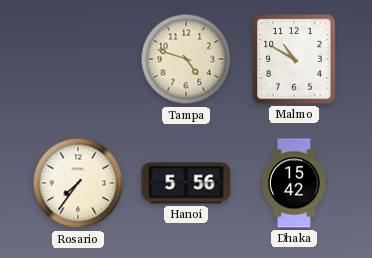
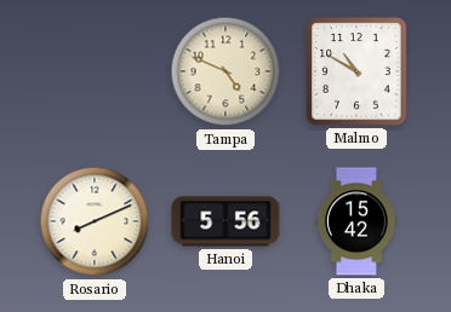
Tampa: 4:48 -> 4:49
Rosario: 7:36 -> 8:11
